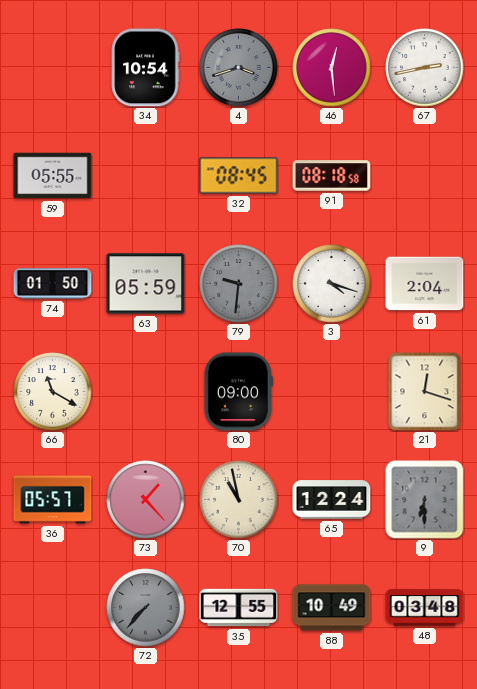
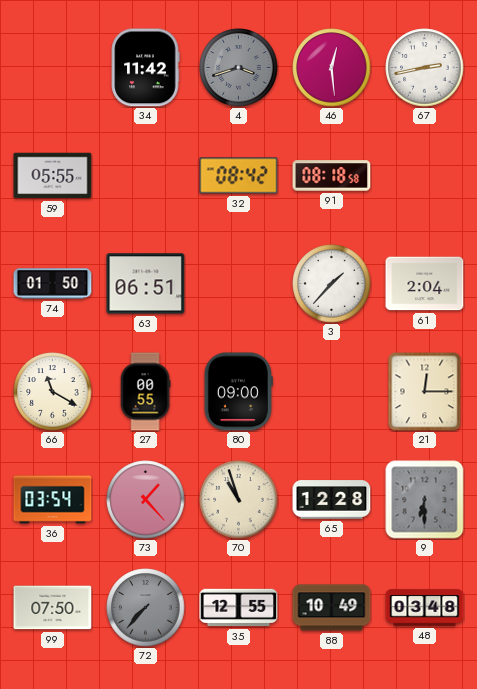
34: 10:54 -> 11:42
32: 08:45 -> 08:42
63: 05:59 -> 06:51
79: 9:31 -> none
3: 4:18 -> 1:37
27: none -> 00:55
21: 12:18 -> 12:15
36: 05:57 -> 03:54
70: 10:58 -> 10:57
65: 12:24 -> 12:28
99: none -> 07:50
